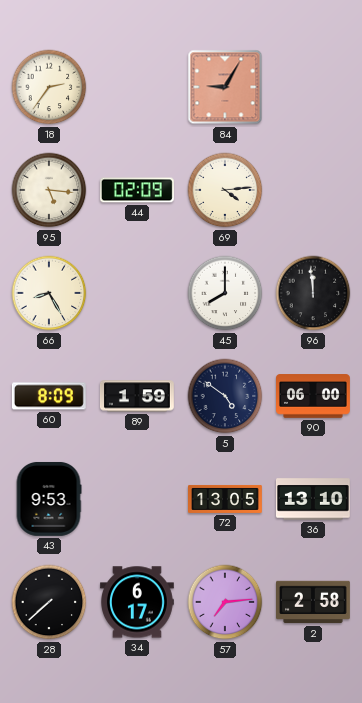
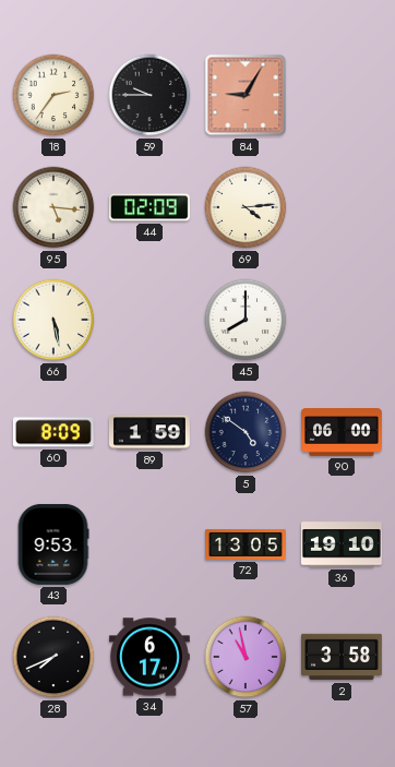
59: none -> 9:45
66: 8:25 -> 5:28
96: 11:59 -> none
36: 13:10 -> 19:10
28: 7:38 -> 7:41
57: 7:14 -> 10:58
2: 2:58 -> 3:58
